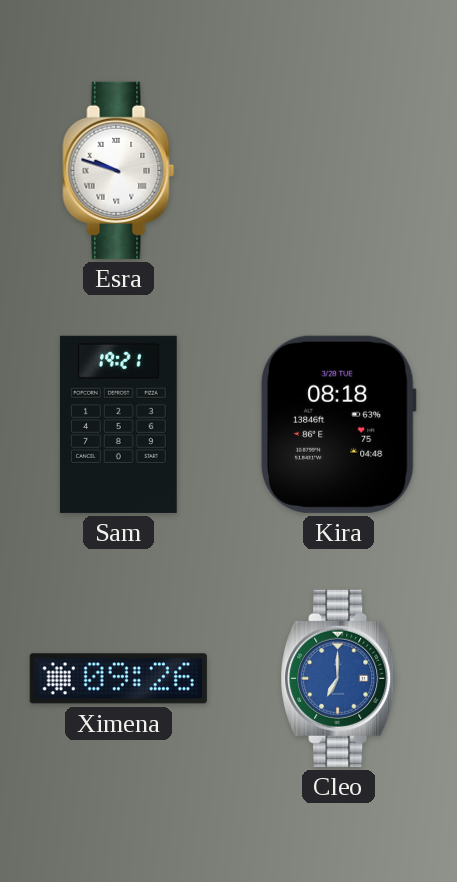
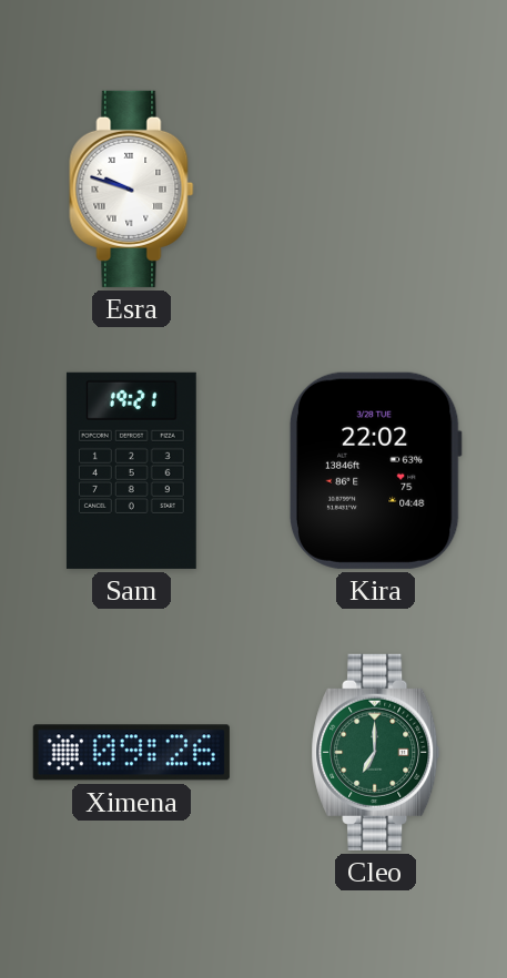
Kira: 08:18 -> 22:02
Cleo dial: blue -> green
